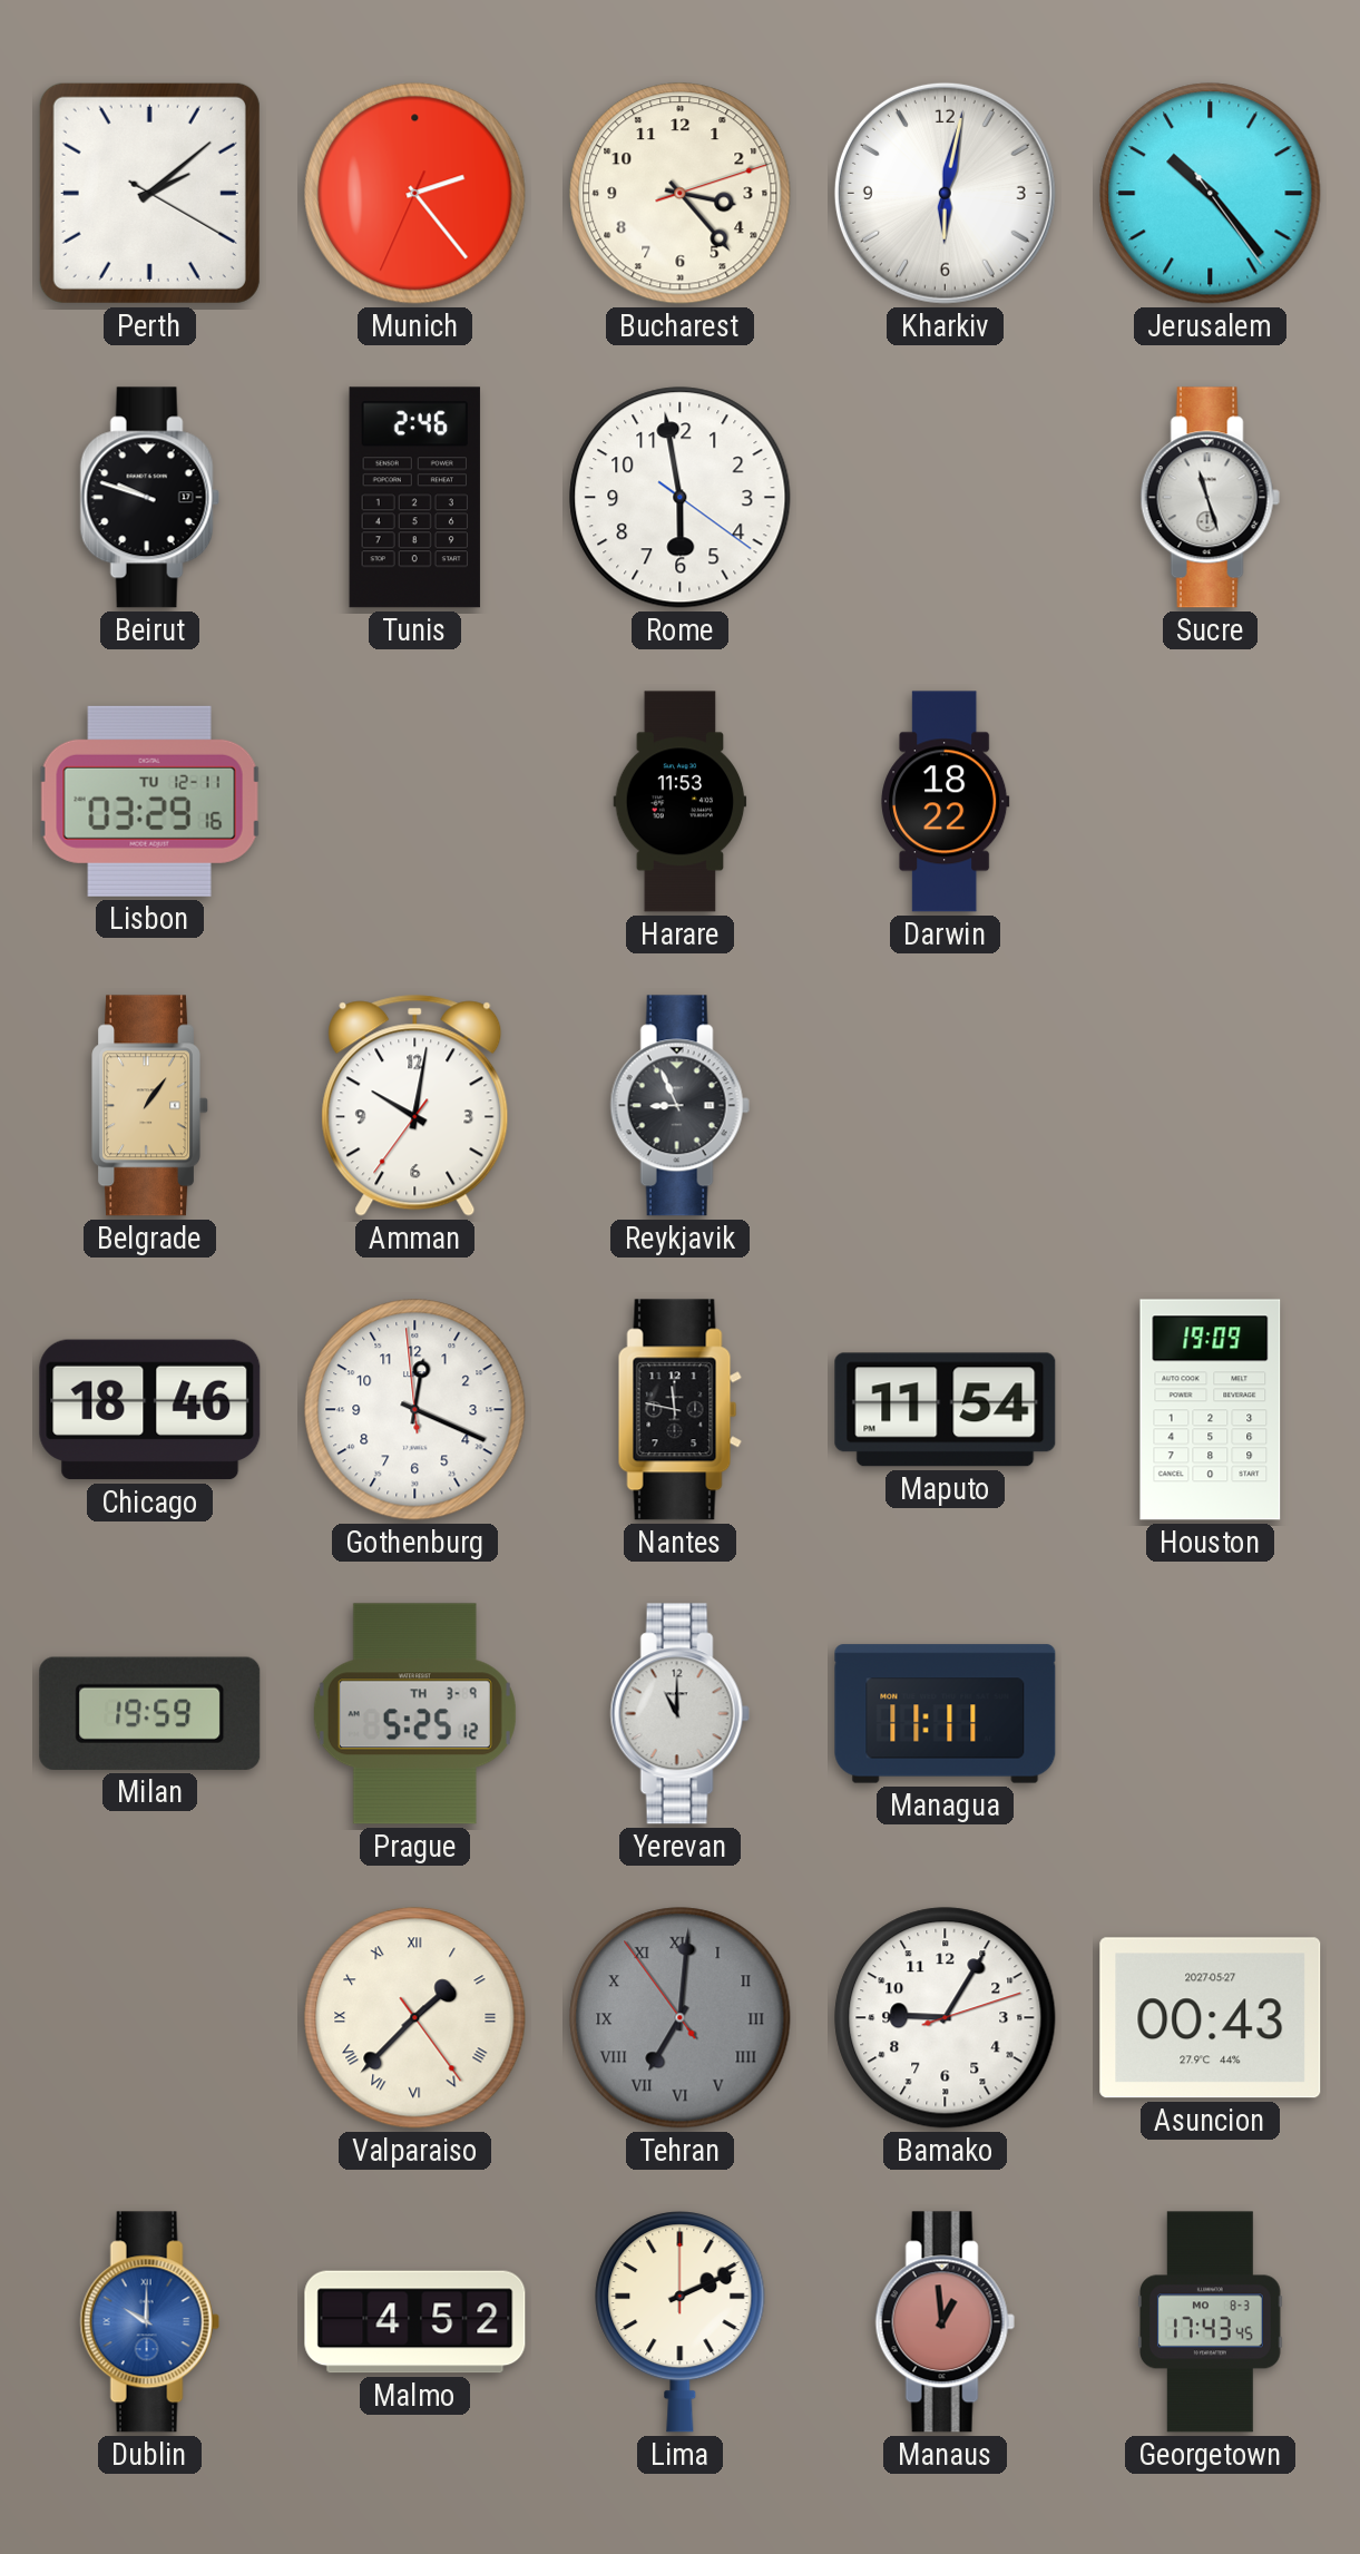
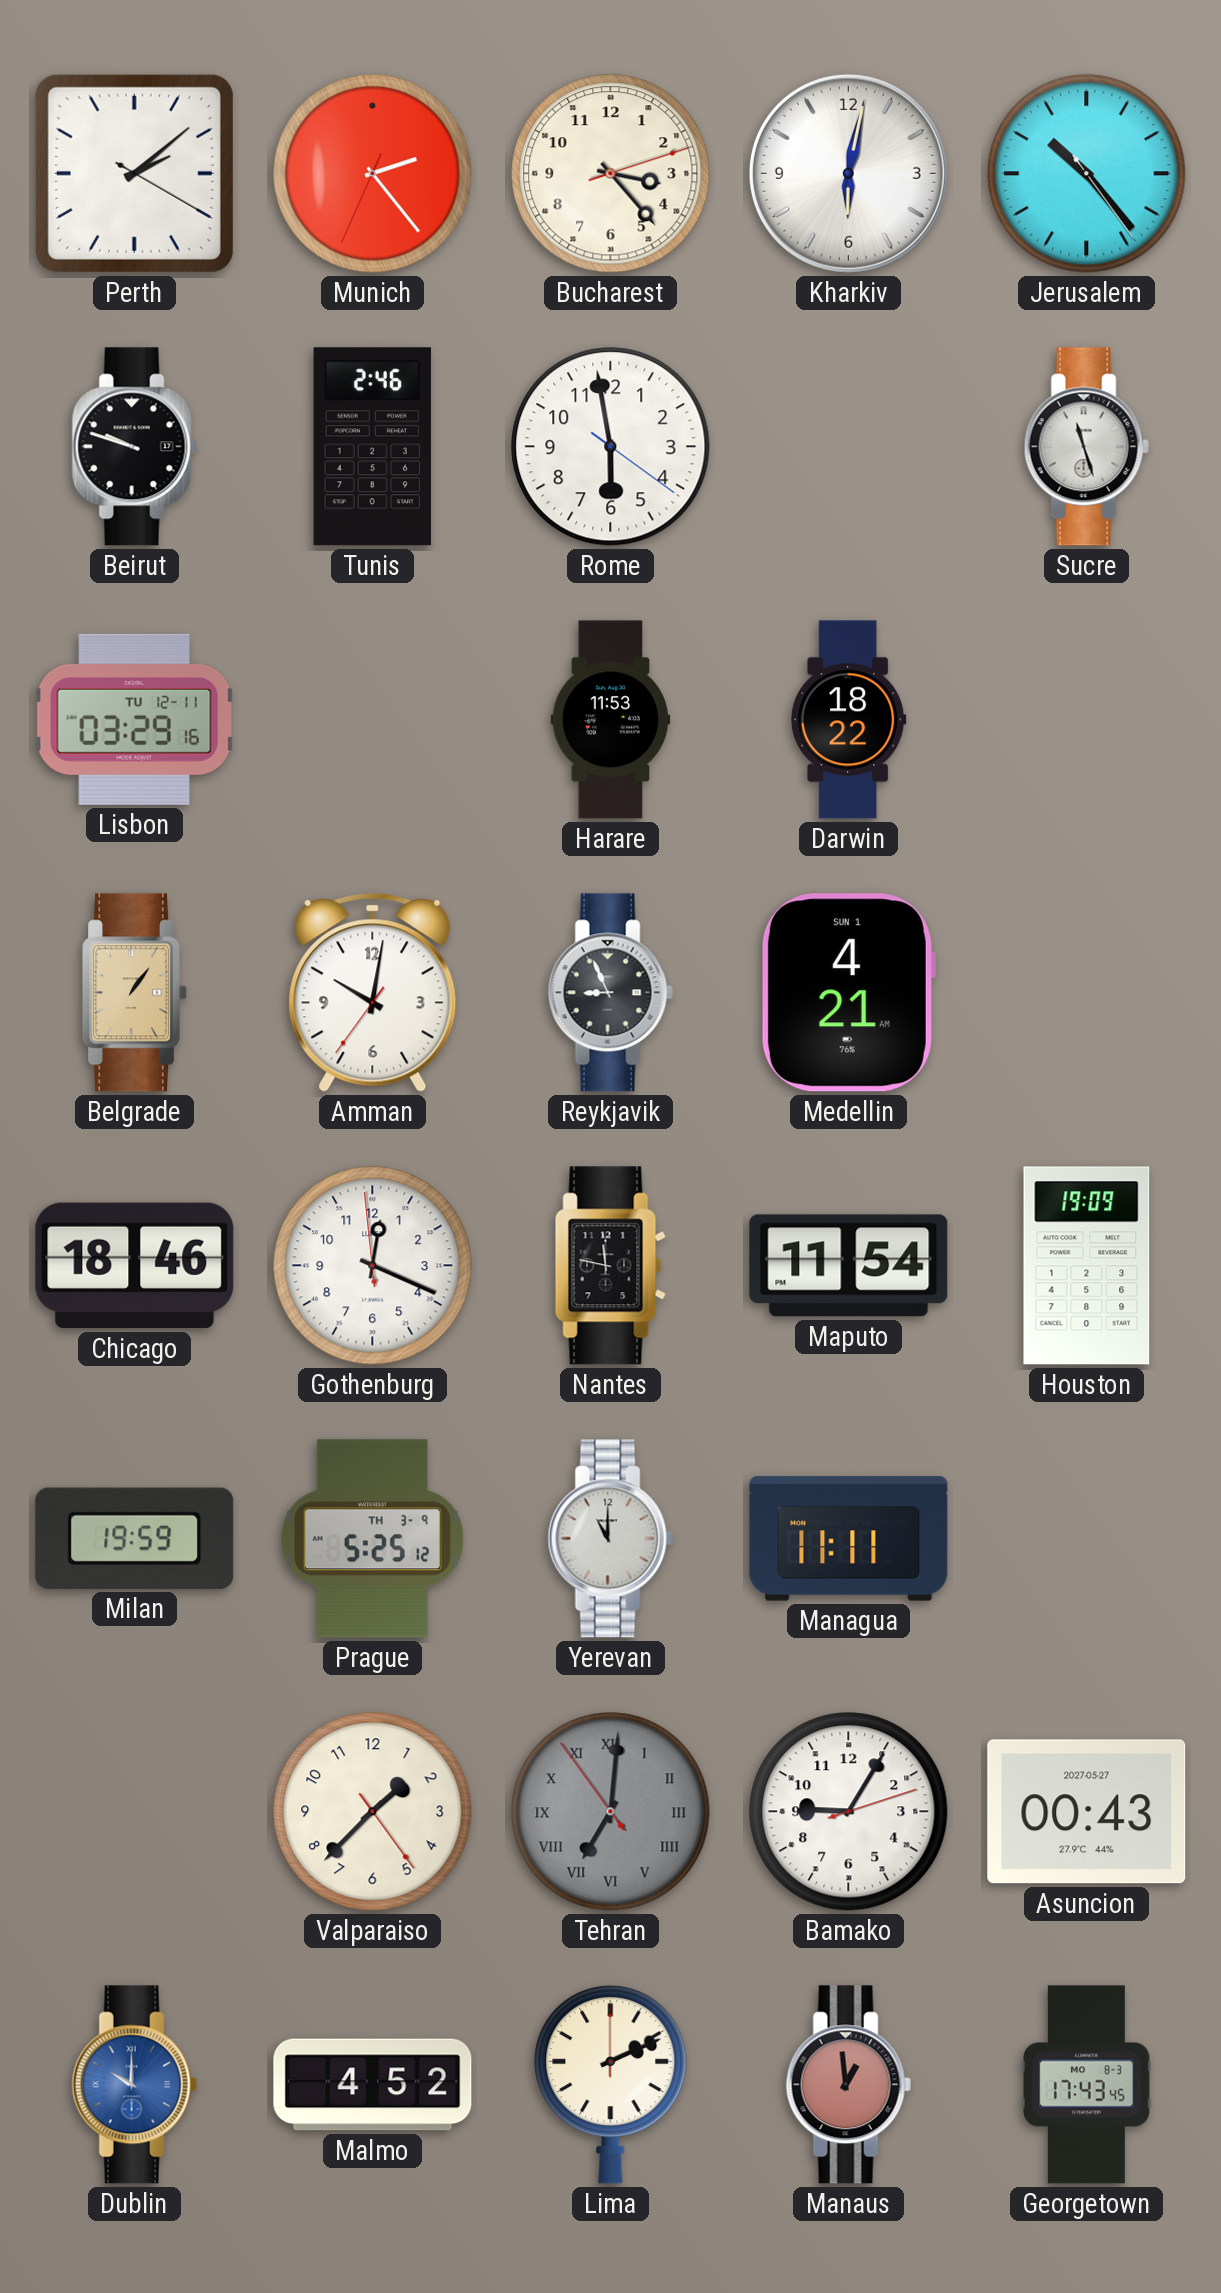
Medellin: none -> 4:21
Valparaiso numerals: Roman -> Arabic
